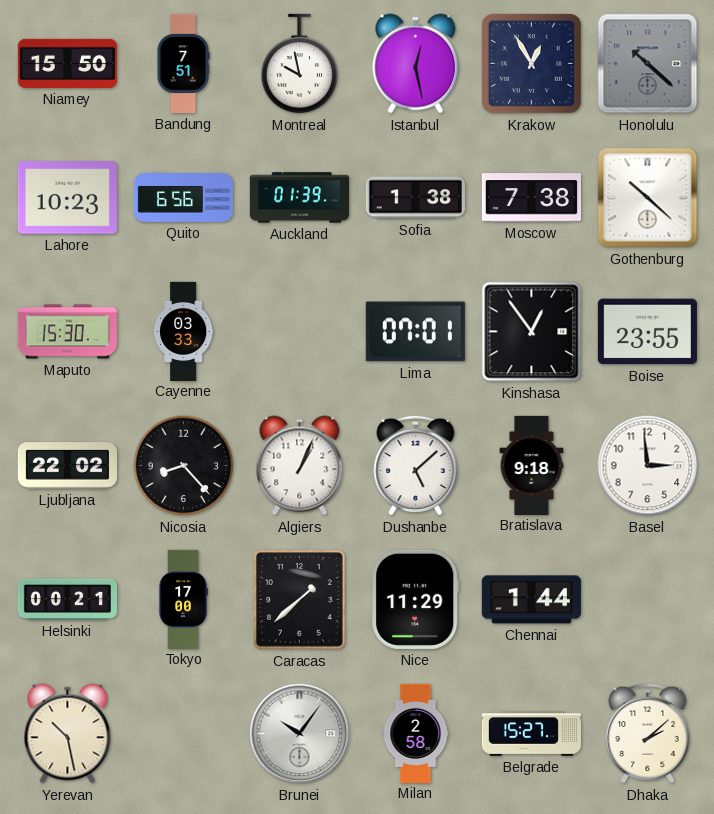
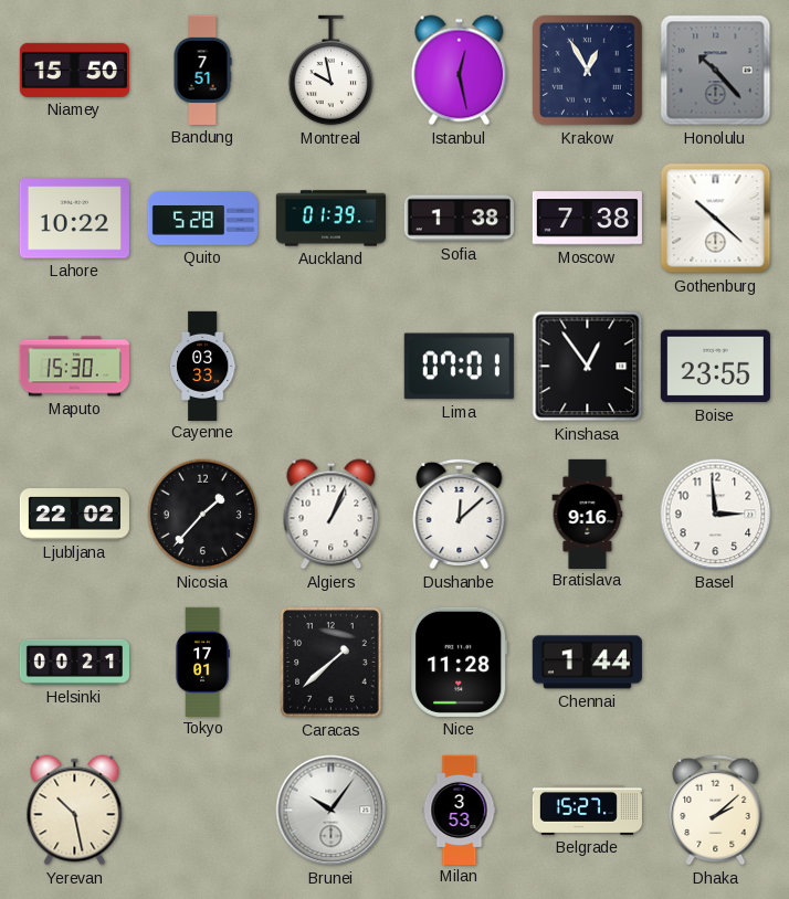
Honolulu: 10:22 -> 10:23
Lahore: 10:23 -> 10:22
Quito: 6:56 -> 5:28
Nicosia: 8:23 -> 1:37
Dushanbe: 5:08 -> 12:08
Bratislava: 9:18 -> 9:16
Tokyo: 17:00 -> 17:01
Nice: 11:29 -> 11:28
Milan: 2:58 -> 3:53
